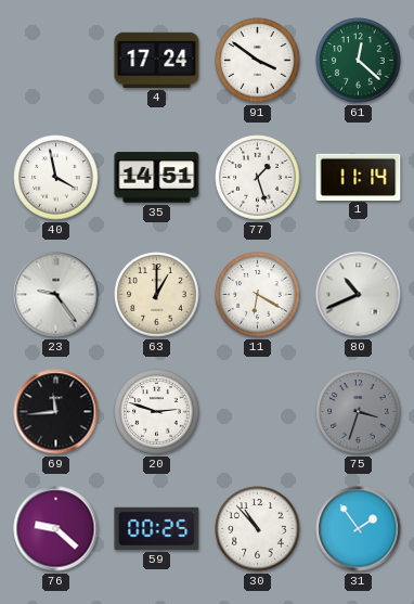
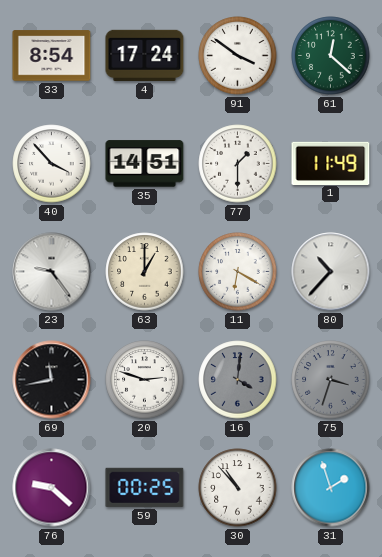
33: none -> 8:54
40: 3:58 -> 3:53
77: 1:27 -> 1:30
1: 11:14 -> 11:49
80: 10:41 -> 10:37
69: 11:44 -> 11:43
16: none -> 4:01
31: 1:54 -> 1:57
